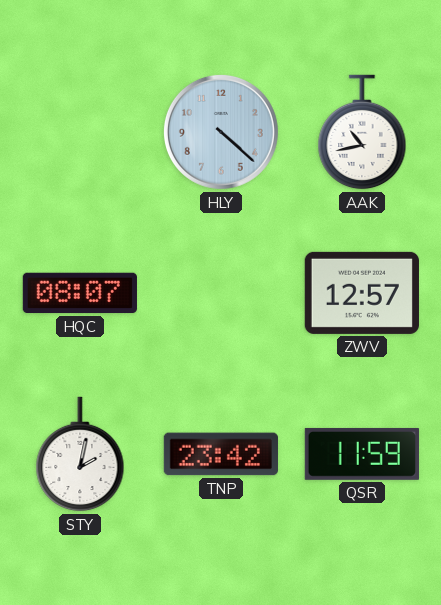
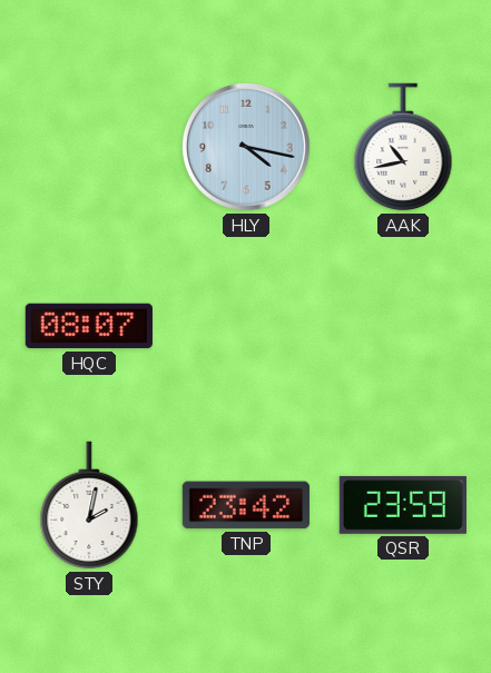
HLY: 4:22 -> 4:17
ZWV: 12:57 -> none
QSR: 11:59 -> 23:59
